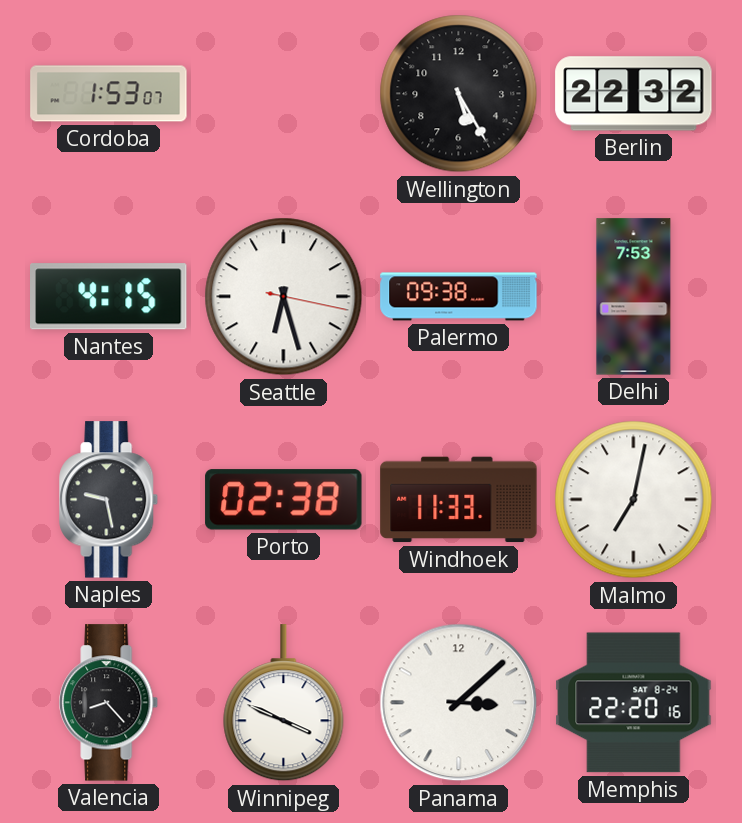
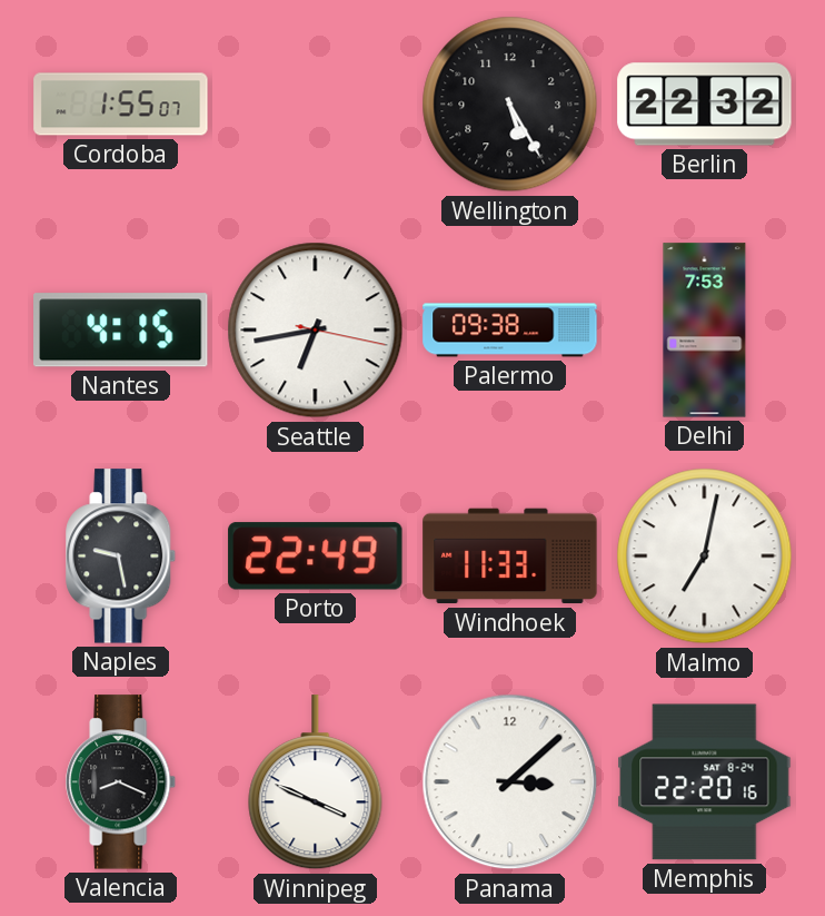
Cordoba: 1:53 -> 1:55
Seattle: 6:27 -> 6:43
Porto: 02:38 -> 22:49
Valencia: 8:23 -> 8:19
